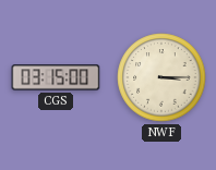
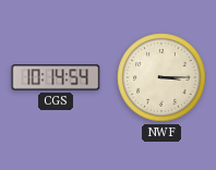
CGS: 03:15 -> 10:14
